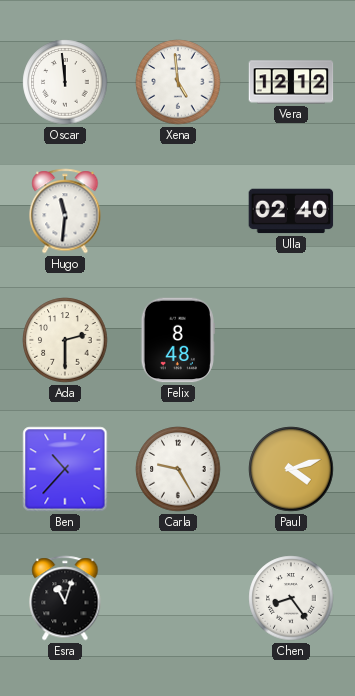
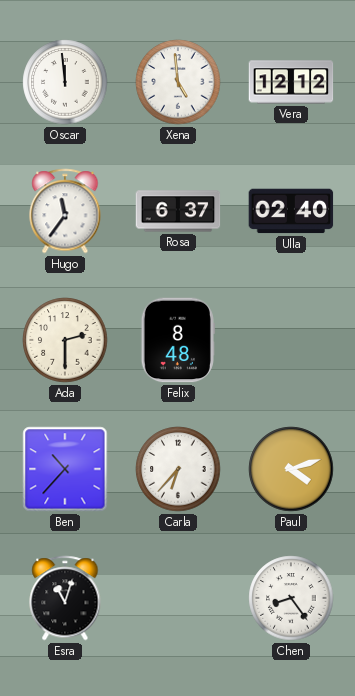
Hugo: 11:31 -> 11:36
Rosa: none -> 6:37
Carla: 9:25 -> 6:37
